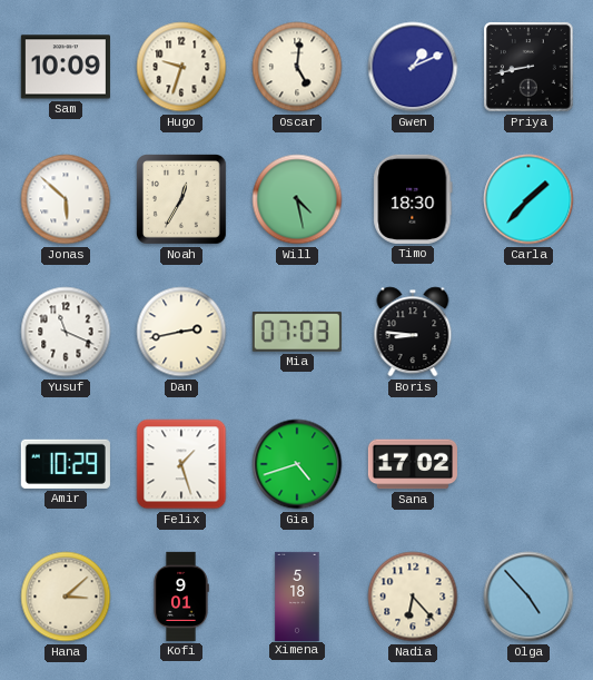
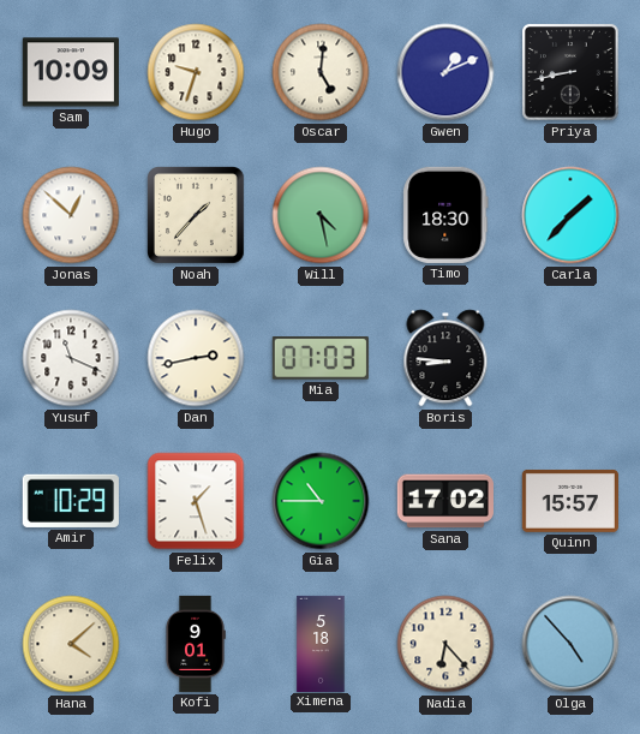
Jonas: 5:52 -> 12:52
Noah: 12:35 -> 1:37
Gia: 4:42 -> 10:45
Quinn: none -> 15:57
Hana: 3:08 -> 4:08
